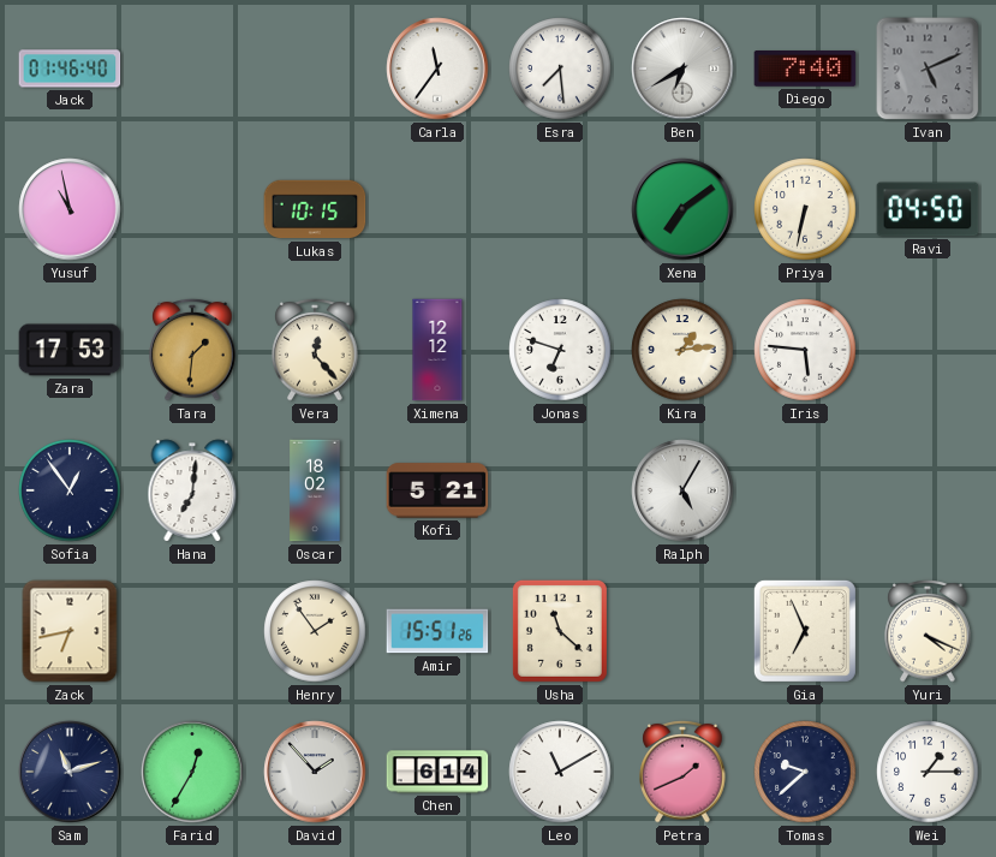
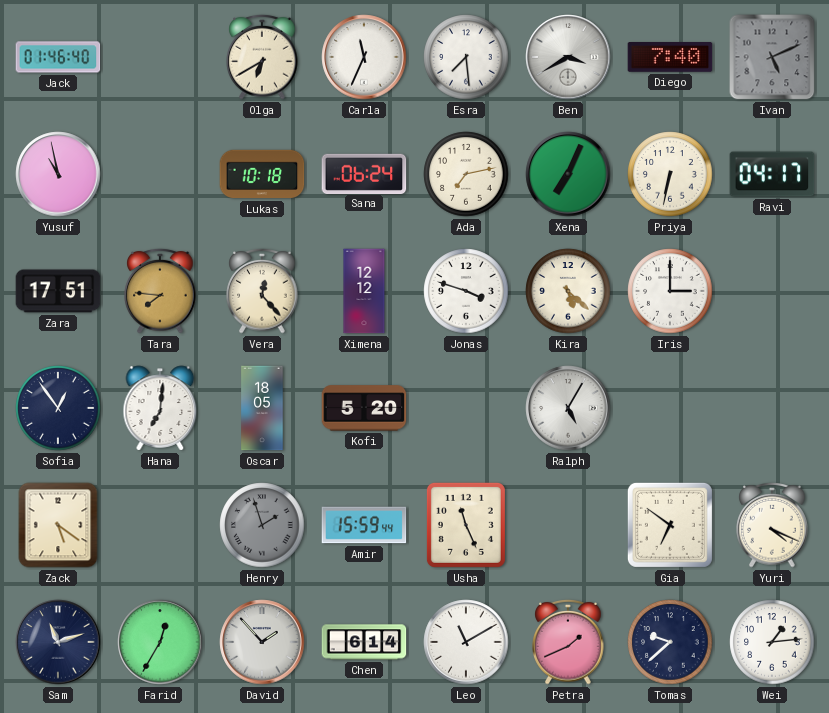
Olga: none -> 6:40
Carla: 11:36 -> 11:34
Ben: 6:40 -> 3:40
Lukas: 10:15 -> 10:18
Sana: none -> 06:24
Ada: none -> 7:13
Xena: 7:09 -> 7:04
Ravi: 04:50 -> 04:17
Zara: 17:53 -> 17:51
Tara: 1:31 -> 7:46
Jonas: 6:48 -> 3:48
Kira: 1:14 -> 5:22
Iris: 5:46 -> 3:00
Oscar: 18:02 -> 18:05
Kofi: 5:21 -> 5:20
Zack: 6:43 -> 5:21
Henry: 1:54 -> 1:57
Henry dial: cream -> grey
Amir: 15:51 -> 15:59
Usha: 11:22 -> 11:26
Gia: 6:56 -> 6:51
Wei: 1:15 -> 1:14
